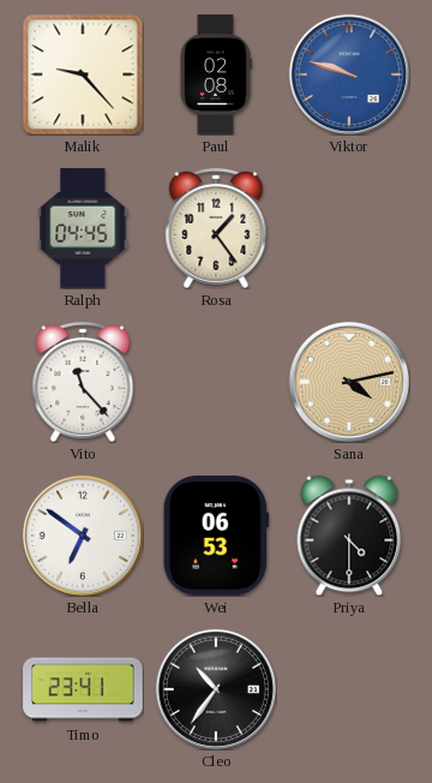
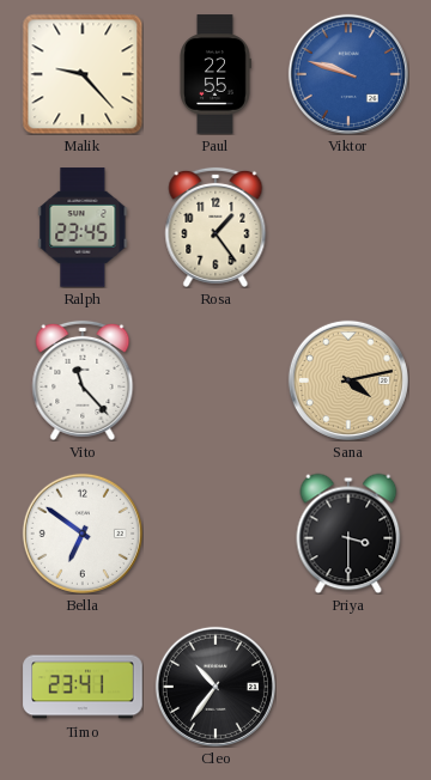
Paul: 02:08 -> 22:55
Ralph: 04:45 -> 23:45
Wei: 06:53 -> none
Priya: 4:30 -> 3:30
